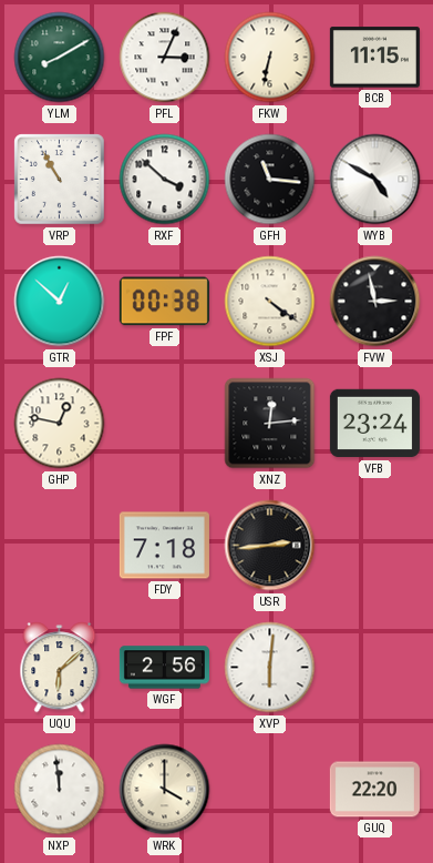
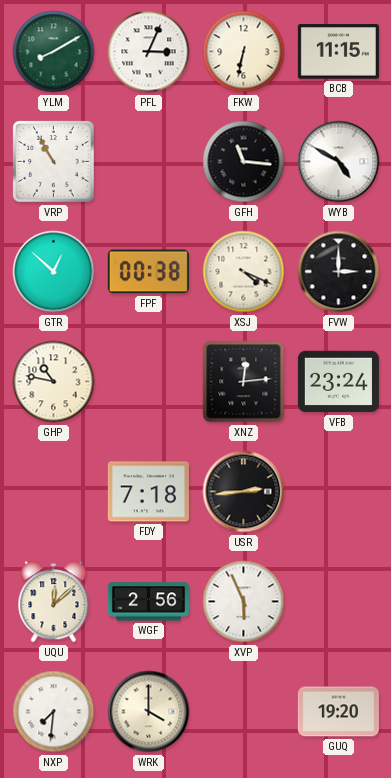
RXF: 3:52 -> none
XSJ: 4:21 -> 4:19
FVW: 2:58 -> 3:00
GHP: 12:47 -> 10:47
UQU: 6:08 -> 12:08
XVP: 6:01 -> 5:56
NXP: 11:59 -> 7:31
GUQ: 22:20 -> 19:20
